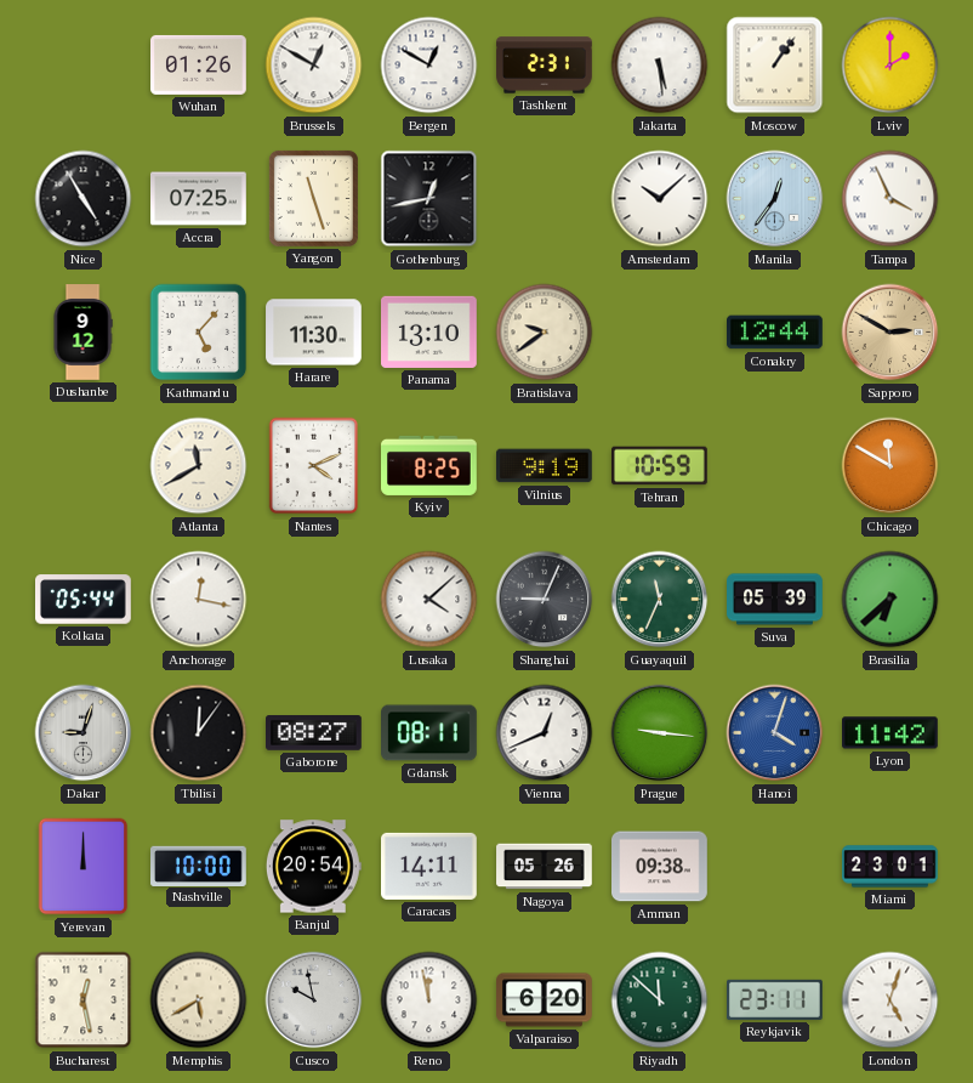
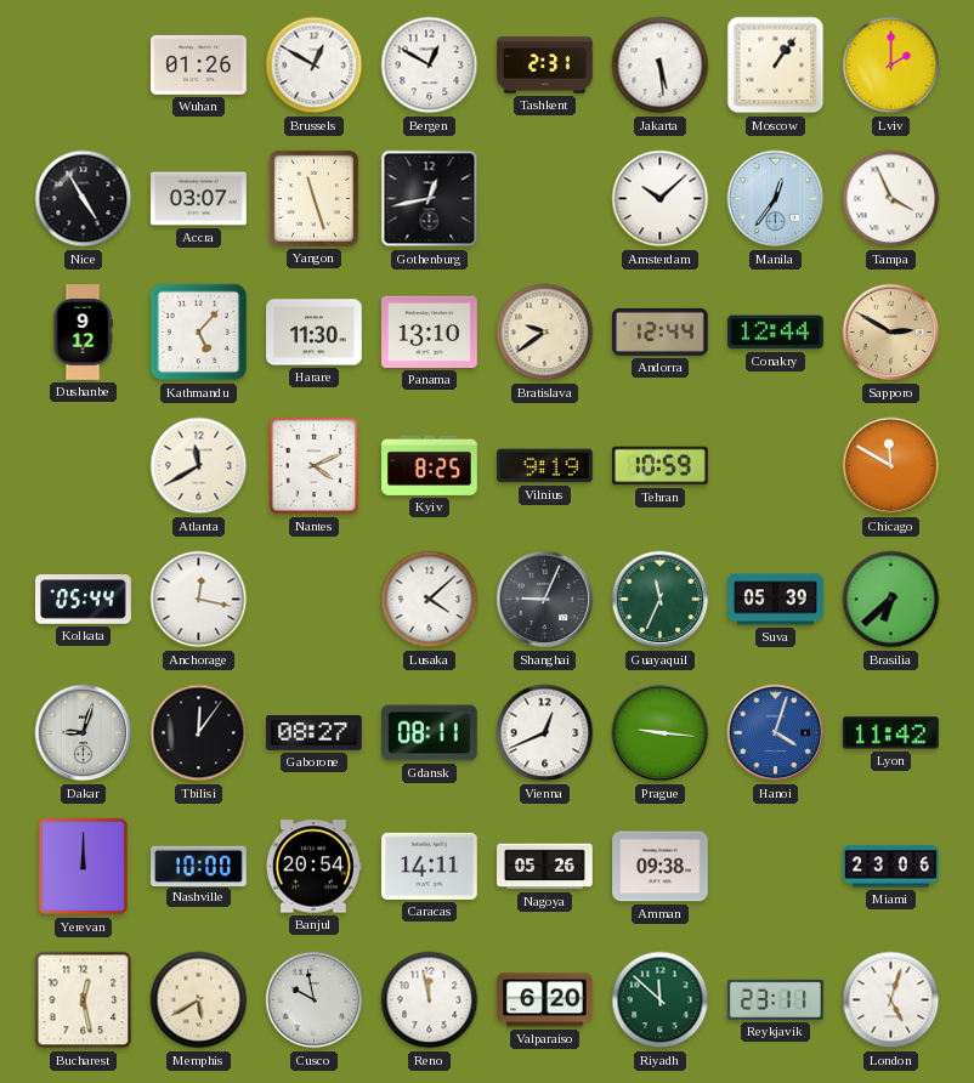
Accra: 07:25 -> 03:07
Andorra: none -> 12:44
Miami: 23:01 -> 23:06
